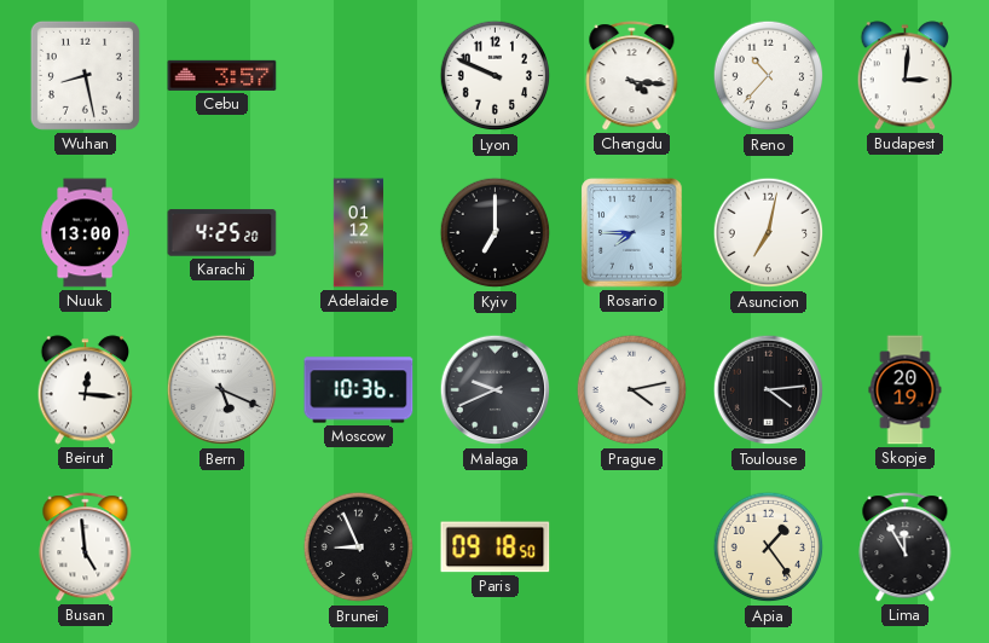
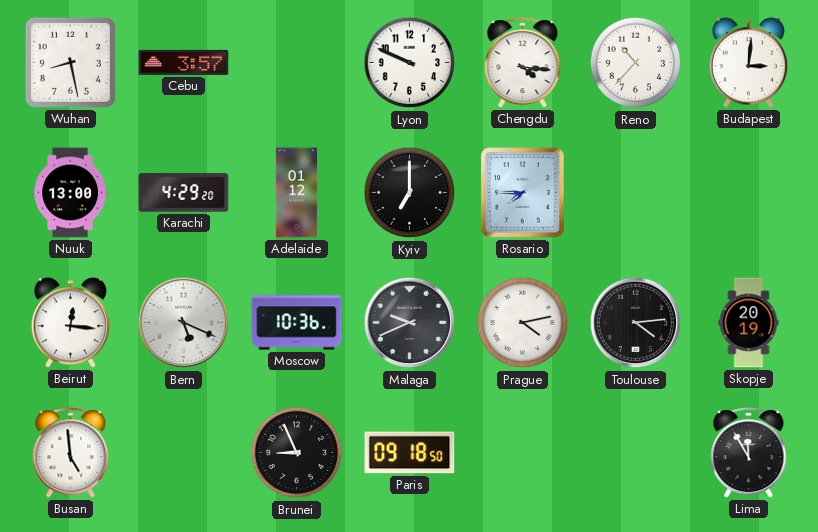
Karachi: 4:25 -> 4:29
Asuncion: 7:02 -> none
Apia: 1:24 -> none
